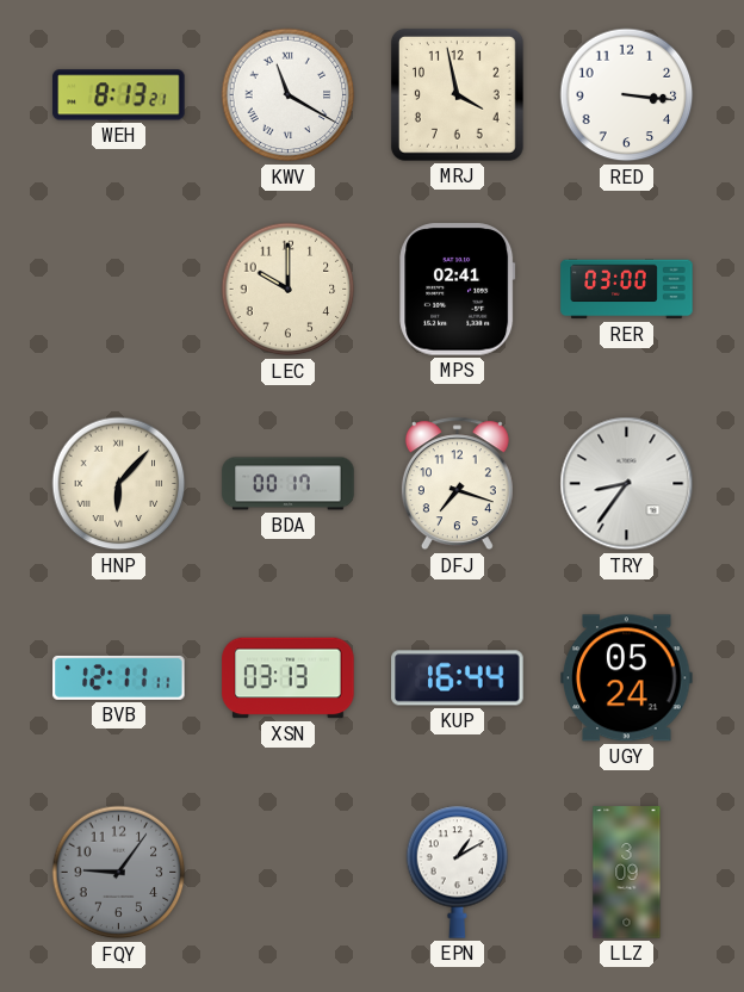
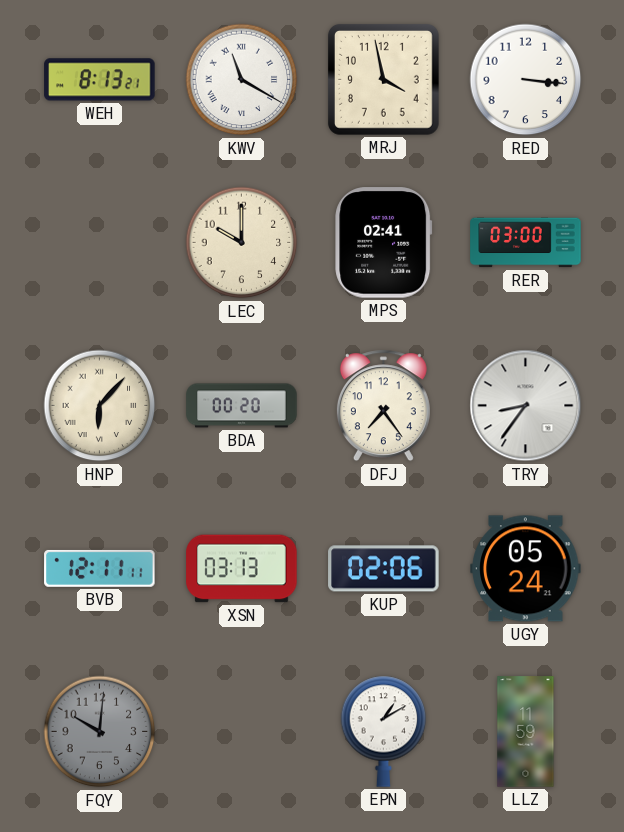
BDA: 00:17 -> 00:20
DFJ: 7:18 -> 7:24
KUP: 16:44 -> 02:06
FQY: 9:06 -> 10:01
LLZ: 3:09 -> 11:59
